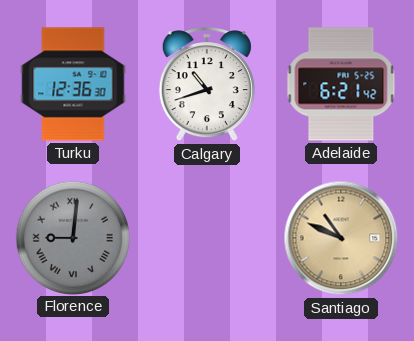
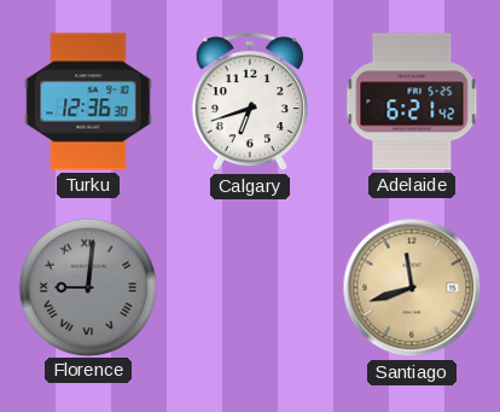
Calgary: 10:42 -> 6:42
Santiago: 10:49 -> 11:42
